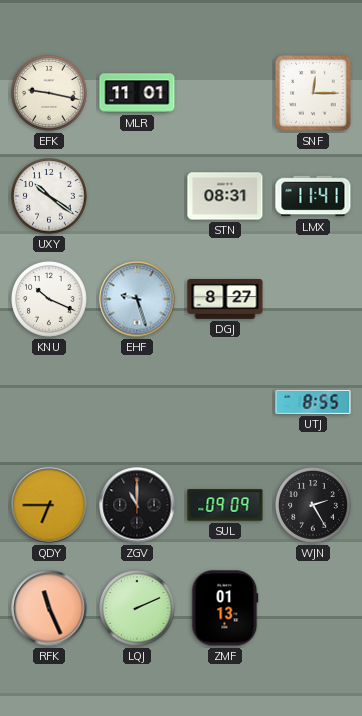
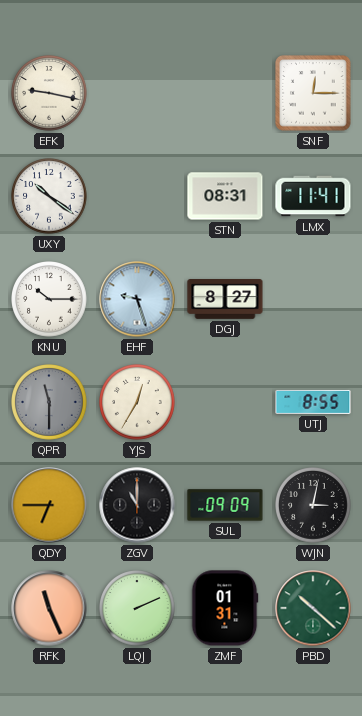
MLR: 11:01 -> none
KNU: 10:19 -> 10:15
QPR: none -> 11:30
YJS: none -> 12:35
WJN: 2:25 -> 3:02
ZMF: 01:13 -> 01:31
PBD: none -> 10:22
